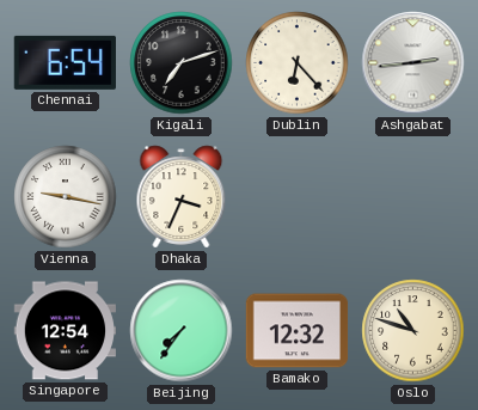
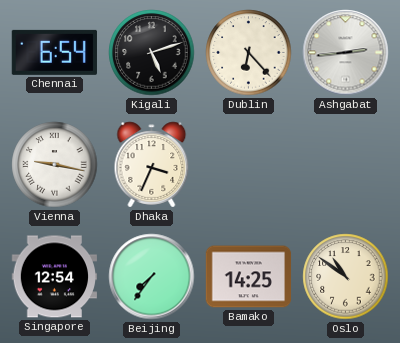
Kigali: 7:12 -> 5:12
Bamako: 12:32 -> 14:25
Oslo: 10:48 -> 10:51
